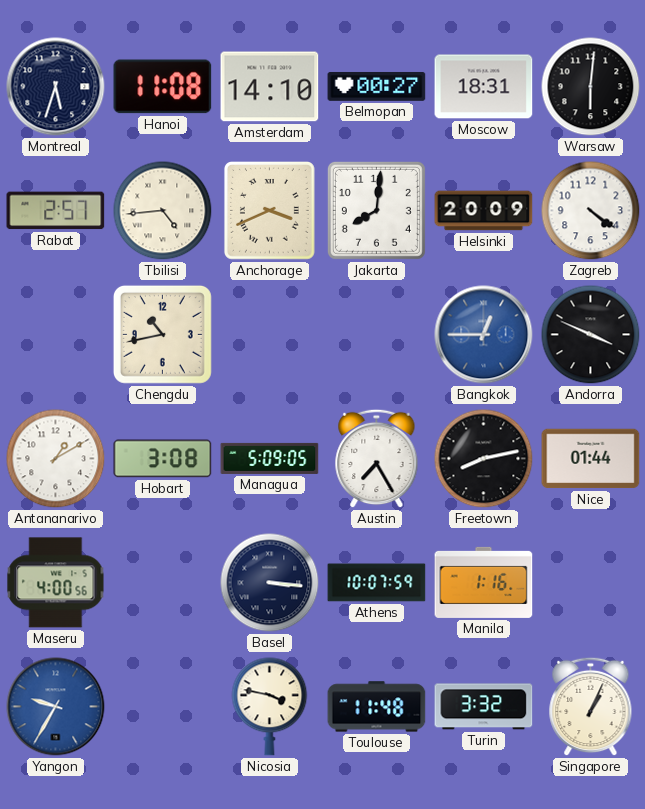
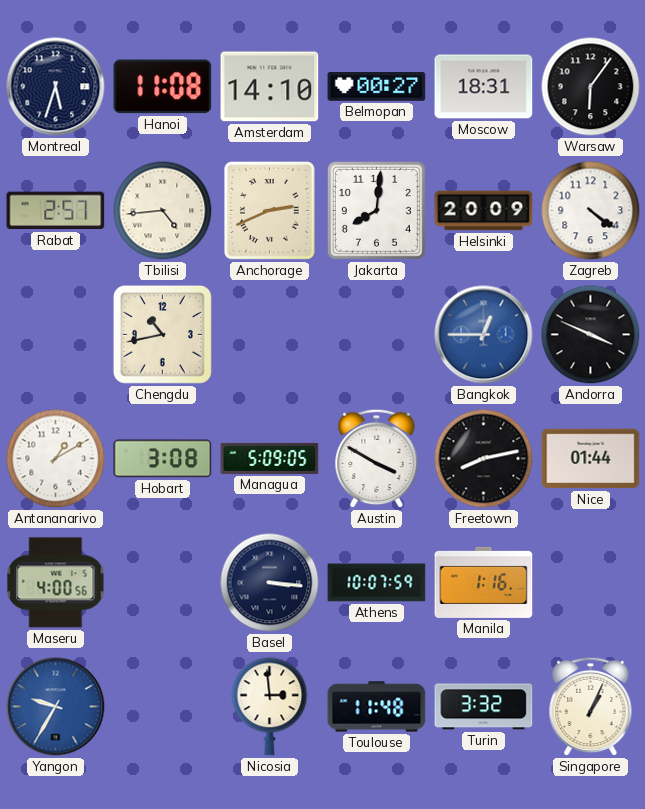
Warsaw: 6:01 -> 6:06
Anchorage: 3:41 -> 2:41
Austin: 7:25 -> 3:50
Nicosia: 3:47 -> 2:59
